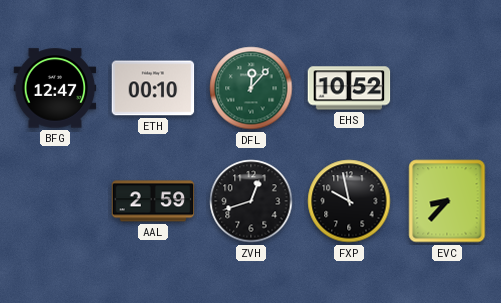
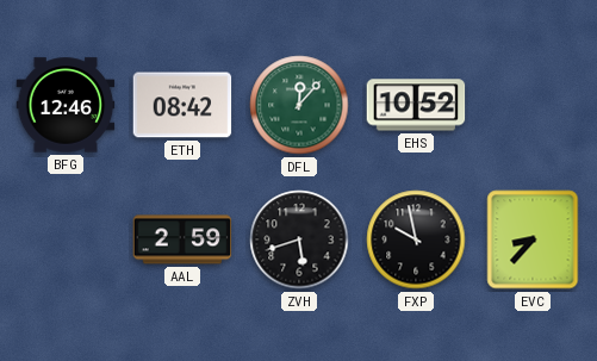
BFG: 12:47 -> 12:46
ETH: 00:10 -> 08:42
ZVH: 12:42 -> 5:42
